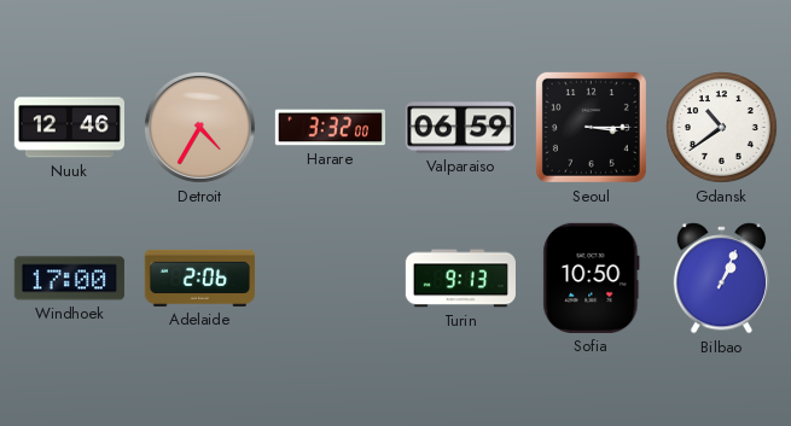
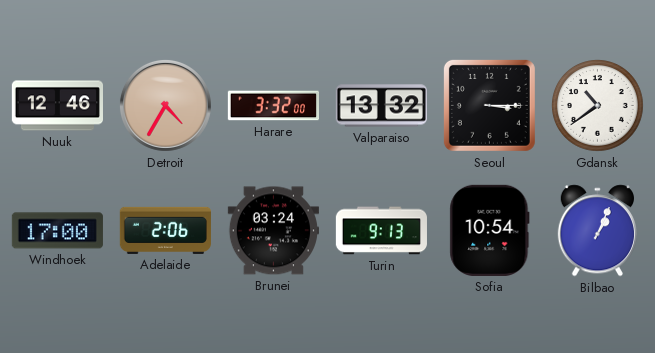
Valparaiso: 06:59 -> 13:32
Brunei: none -> 03:24
Sofia: 10:50 -> 10:54
